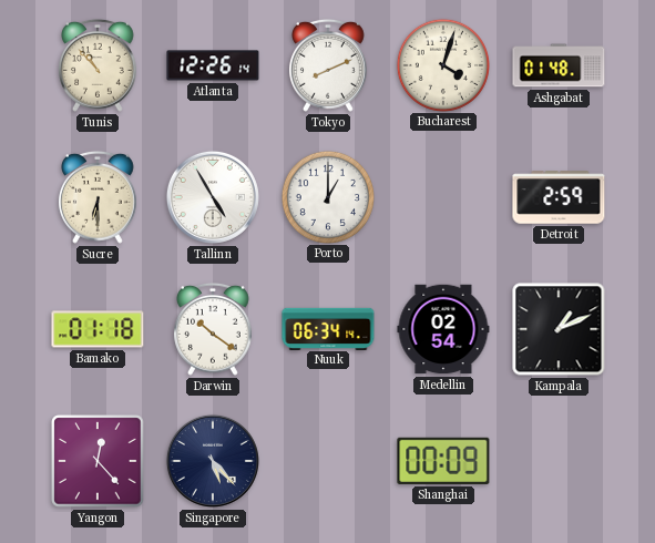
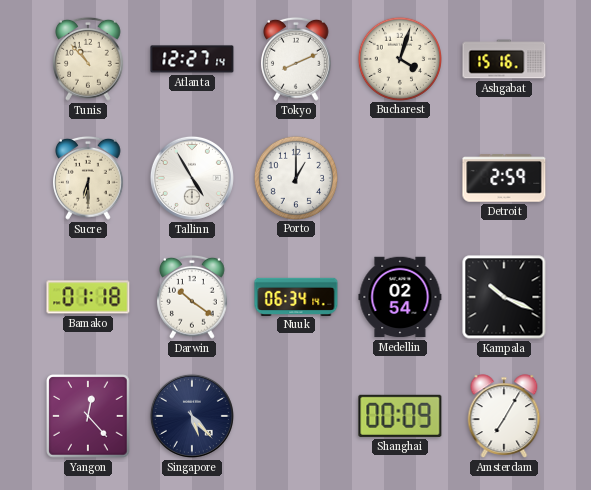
Atlanta: 12:26 -> 12:27
Ashgabat: 01:48 -> 15:16
Kampala: 1:11 -> 10:19
Amsterdam: none -> 7:05
